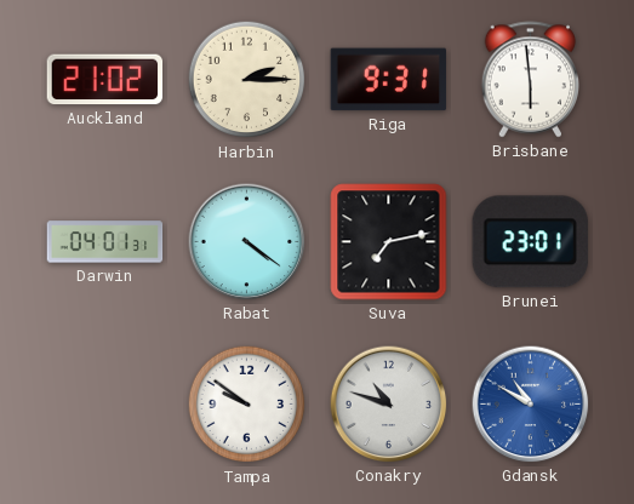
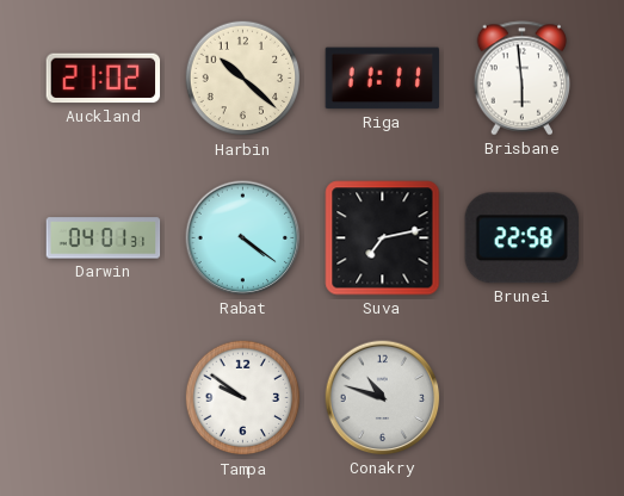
Harbin: 2:15 -> 10:22
Riga: 9:31 -> 11:11
Brunei: 23:01 -> 22:58
Gdansk: 10:50 -> none
